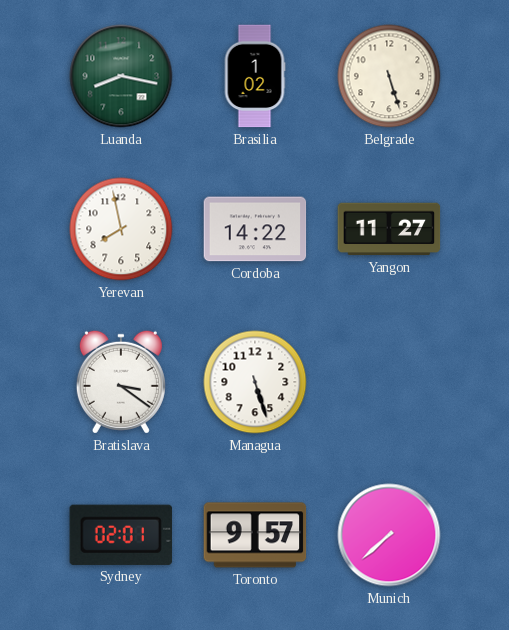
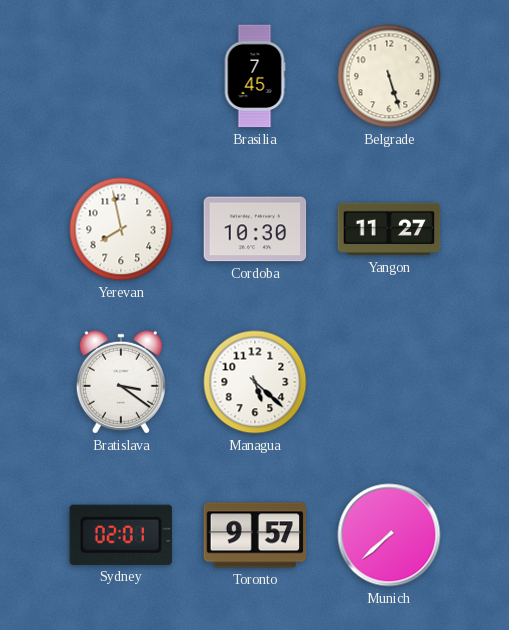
Luanda: 8:17 -> none
Brasilia: 1:02 -> 7:45
Cordoba: 14:22 -> 10:30
Managua: 5:27 -> 5:22
